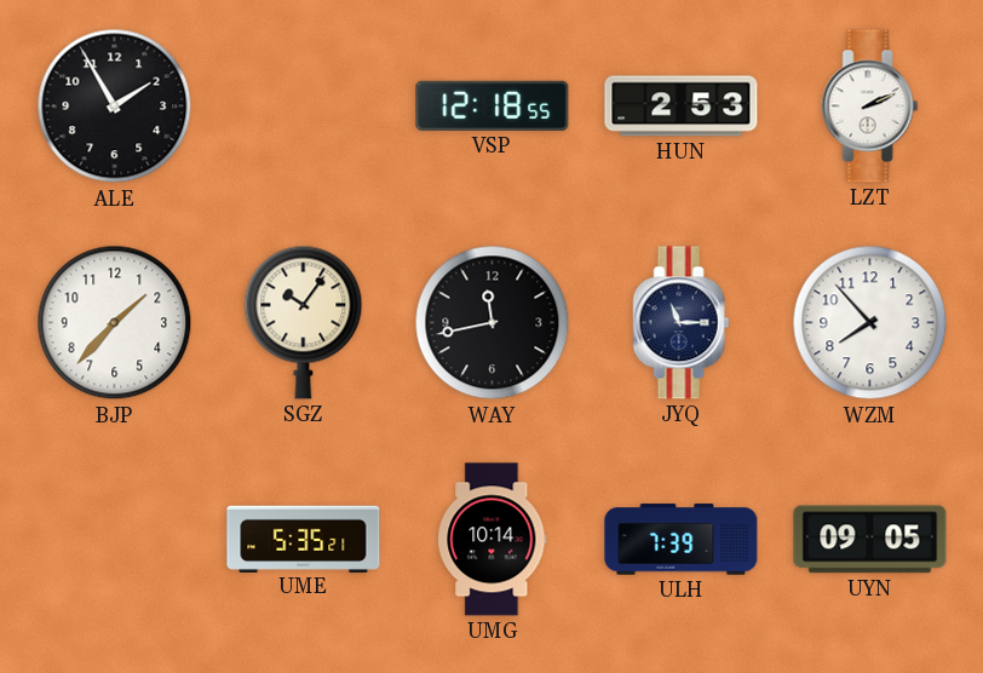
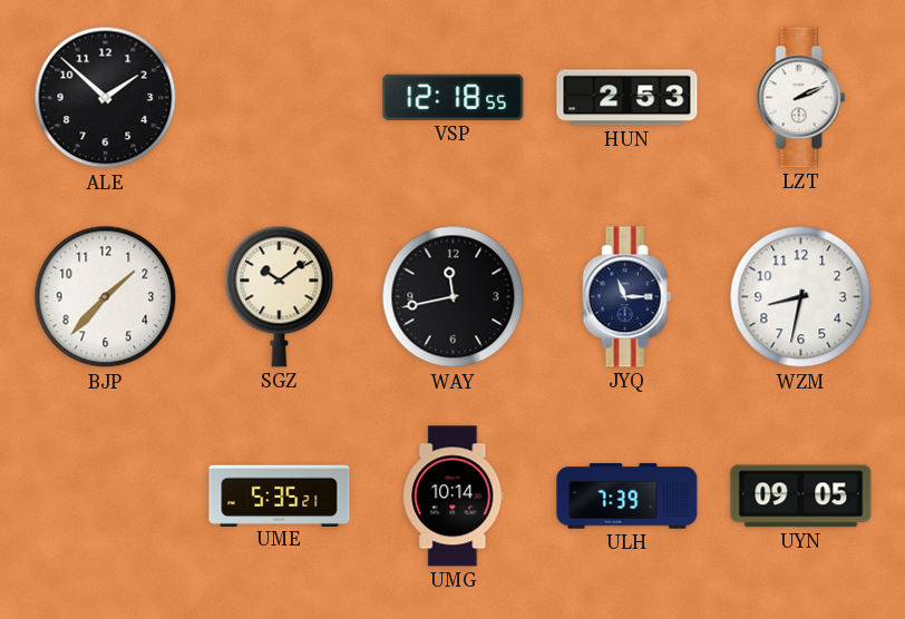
ALE: 1:55 -> 1:52
SGZ: 10:06 -> 10:09
WZM: 7:53 -> 8:32
